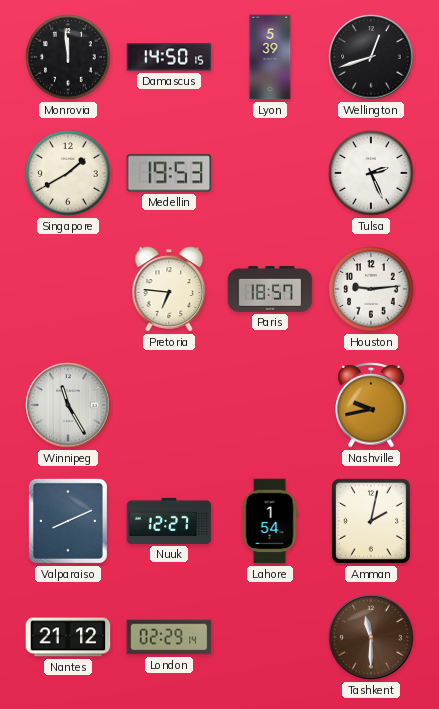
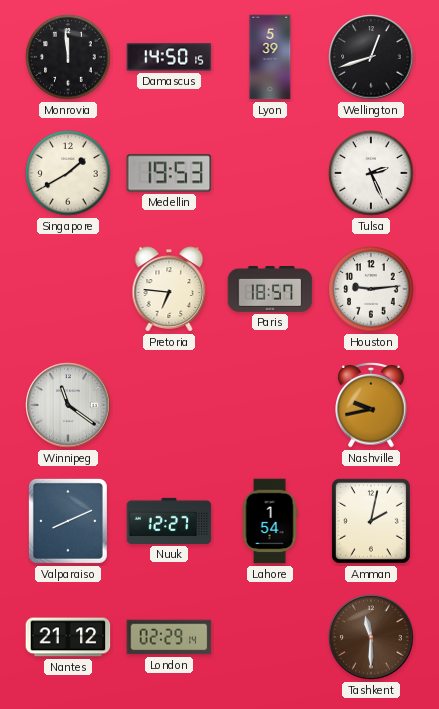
Winnipeg: 11:25 -> 11:21
